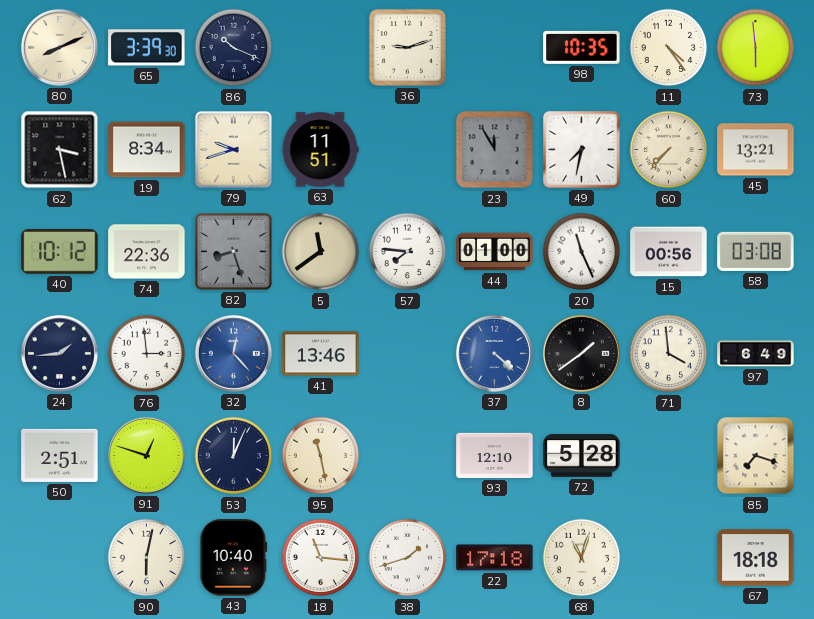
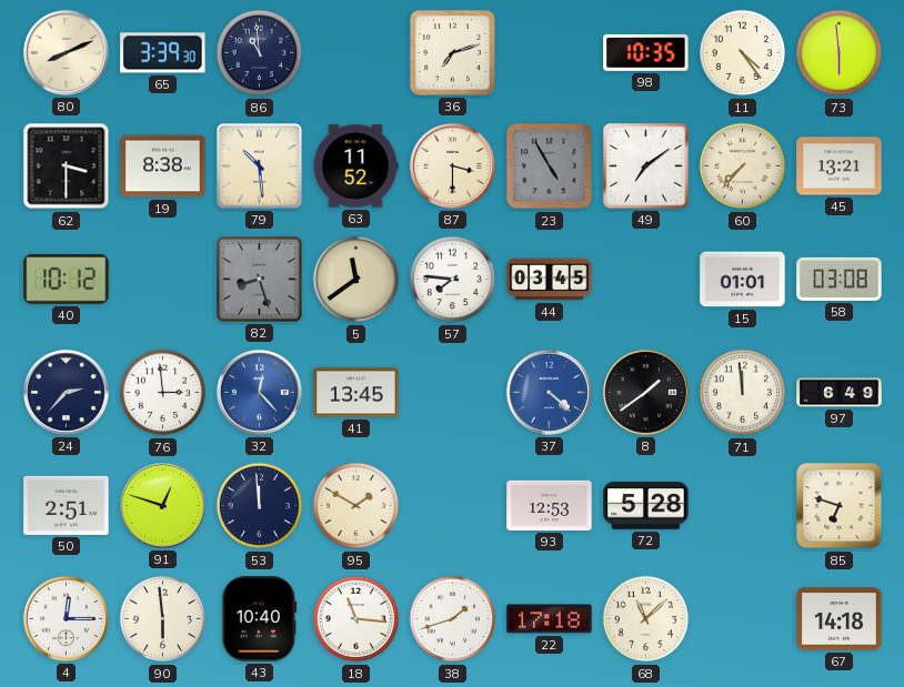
86: 10:19 -> 10:59
36: 9:12 -> 7:12
62: 3:28 -> 3:30
19: 8:34 -> 8:38
79: 9:42 -> 10:29
63: 11:51 -> 11:52
87: none -> 3:30
23: 11:55 -> 4:55
49: 7:32 -> 7:09
74: 22:36 -> none
44: 01:00 -> 03:45
20: 11:26 -> none
15: 00:56 -> 01:01
24: 1:44 -> 2:37
41: 13:46 -> 13:45
71: 3:59 -> 11:59
53: 12:04 -> 11:59
95: 11:28 -> 1:50
93: 12:10 -> 12:53
85: 7:18 -> 6:48
4: none -> 12:15
90: 6:02 -> 5:59
68: 11:03 -> 11:08
67: 18:18 -> 14:18
